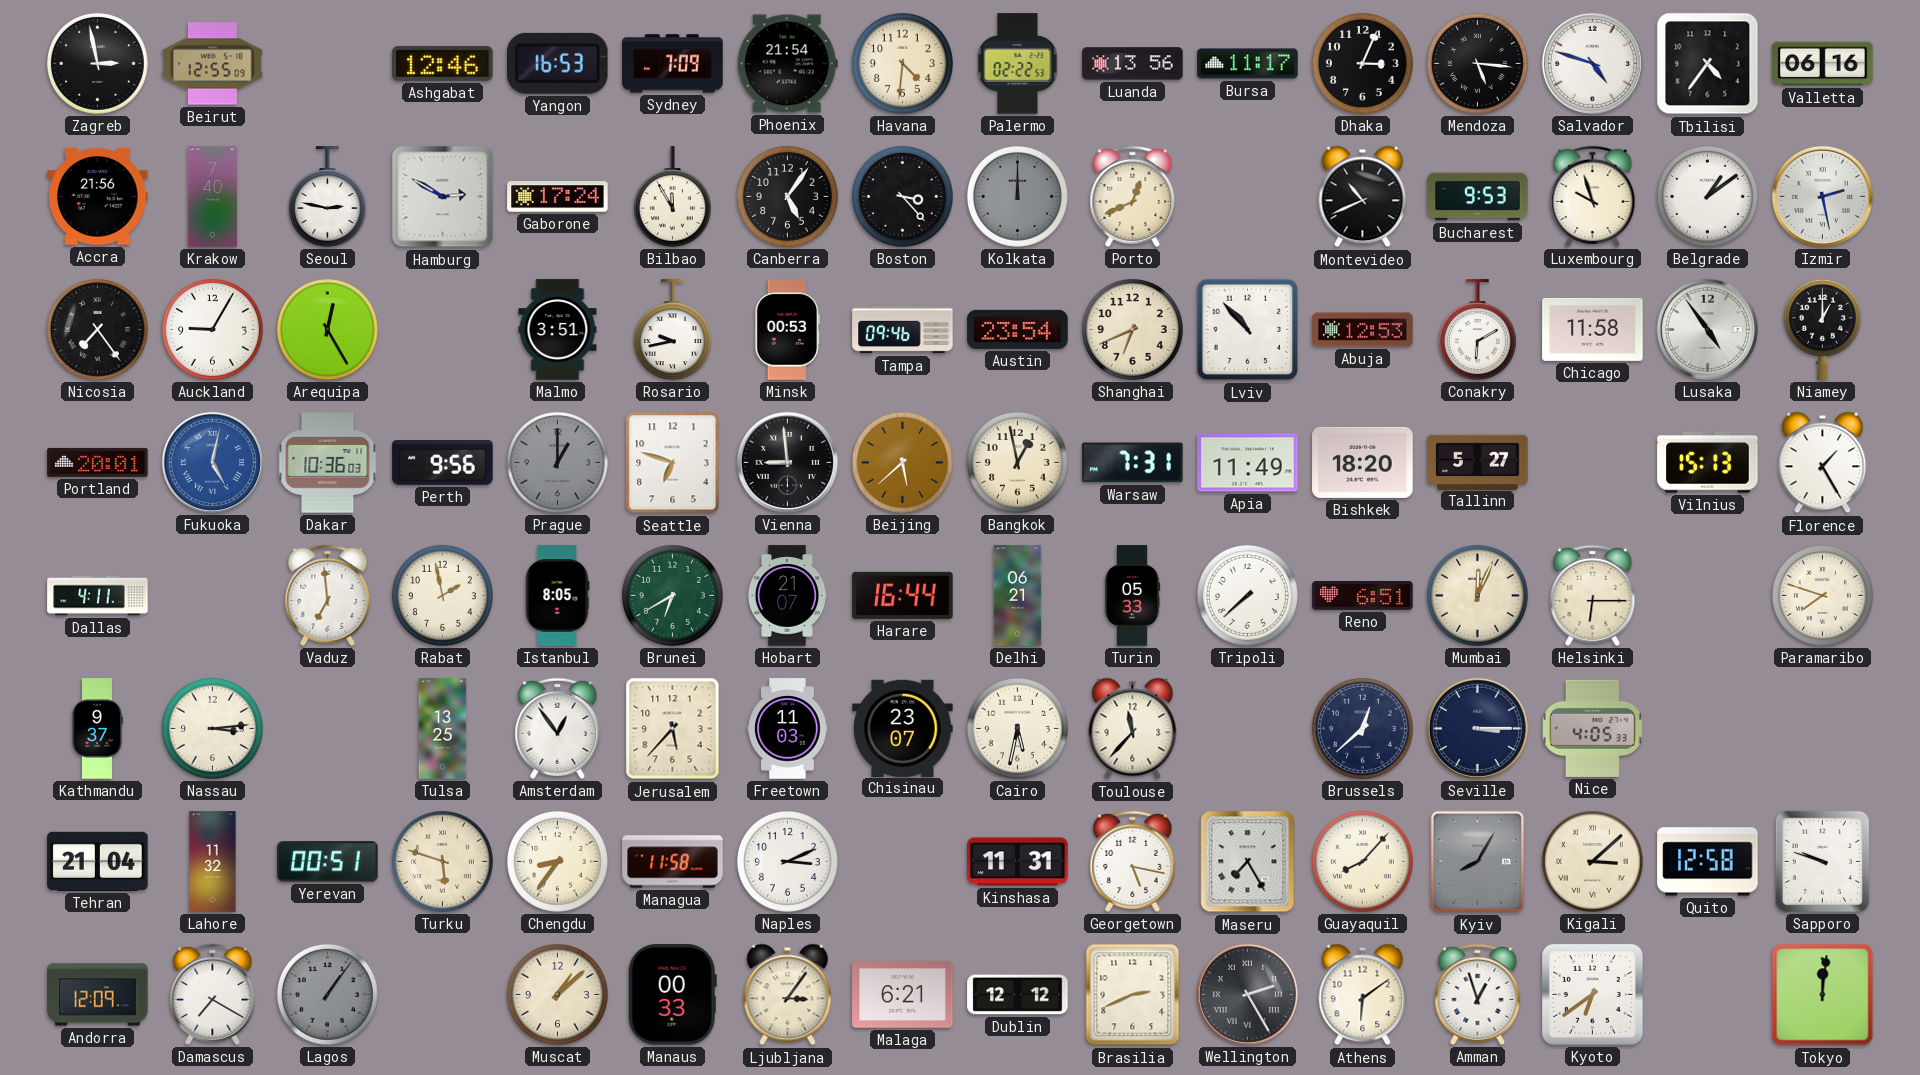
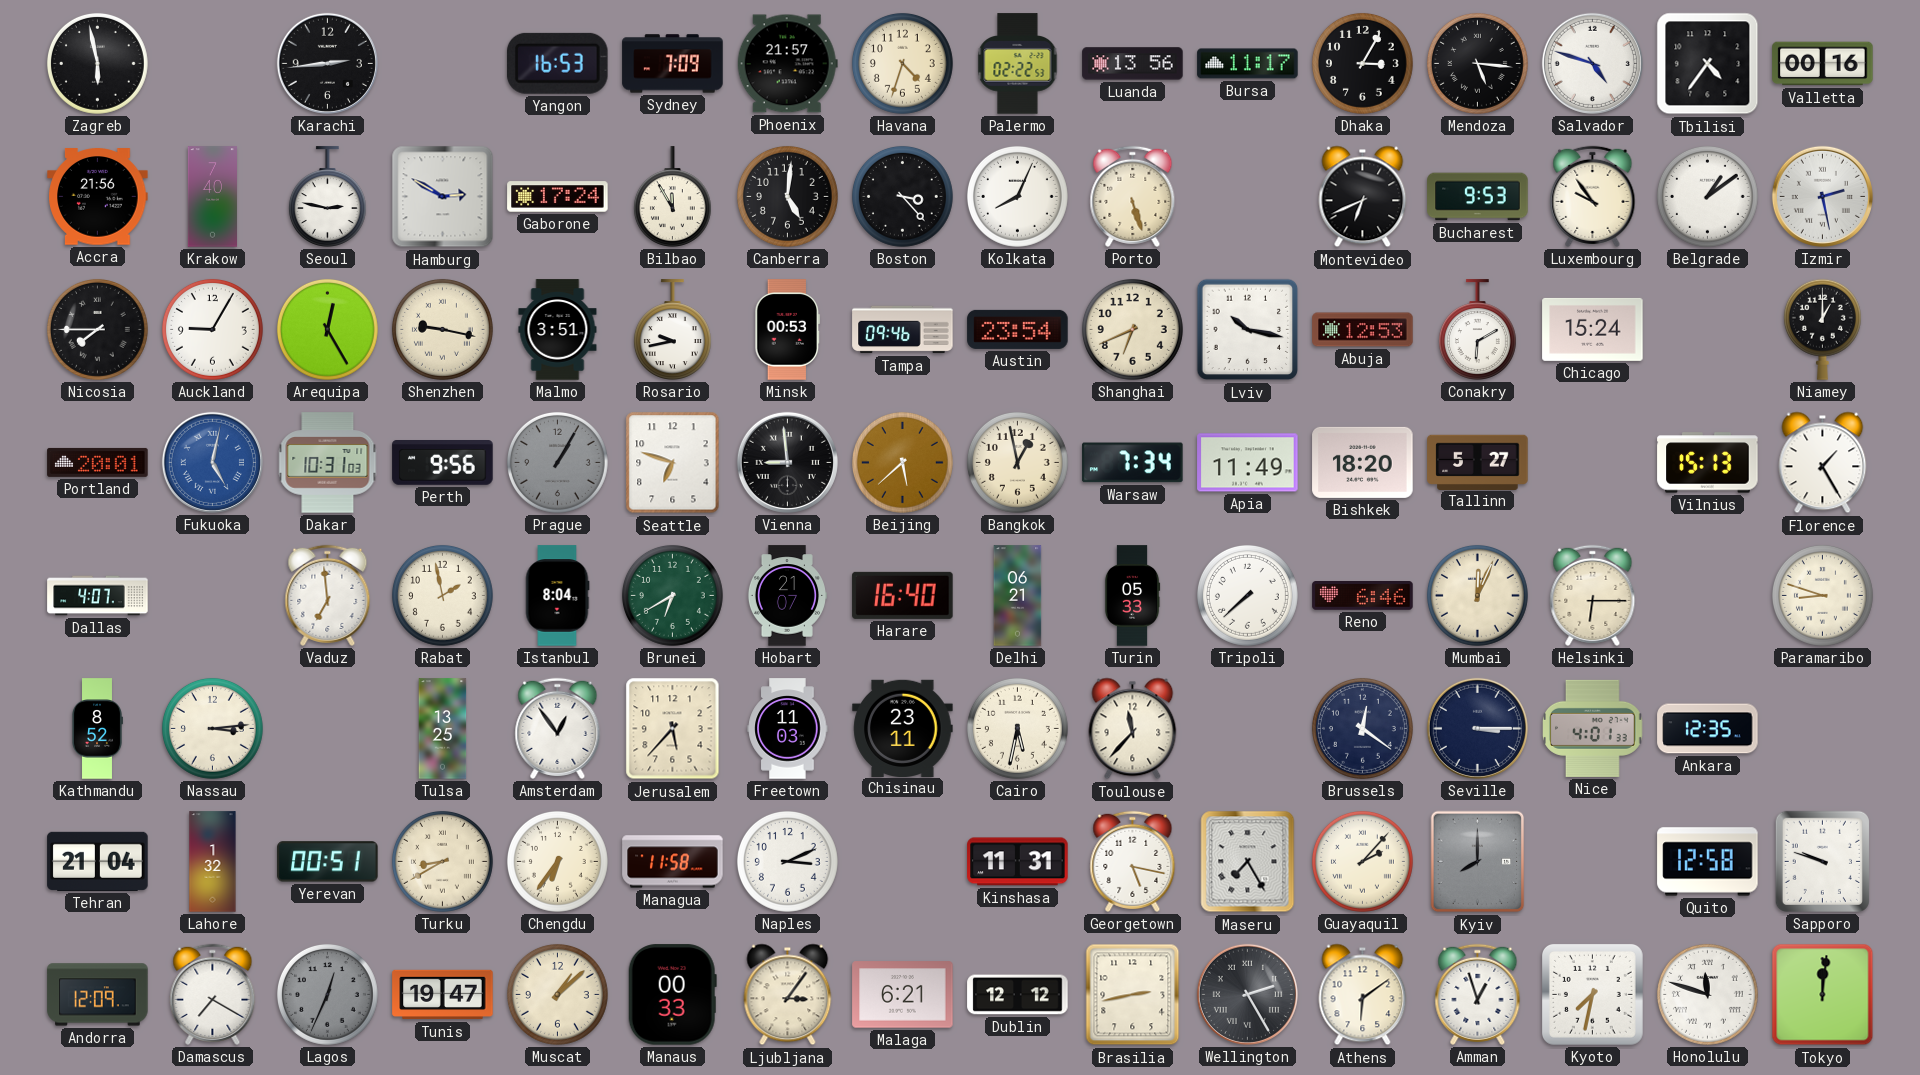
Zagreb: 2:58 -> 5:58
Beirut: 12:55 -> none
Karachi: none -> 2:44
Ashgabat: 12:46 -> none
Phoenix: 21:54 -> 21:57
Havana: 4:31 -> 4:33
Dhaka: 3:04 -> 3:05
Valletta: 06:16 -> 00:16
Canberra: 5:06 -> 5:01
Kolkata: 12:00 -> 8:04
Kolkata dial: grey -> white
Porto: 12:41 -> 5:27
Montevideo: 10:41 -> 6:41
Luxembourg: 9:57 -> 9:54
Nicosia: 7:24 -> 7:45
Shenzhen: none -> 9:17
Lviv: 10:53 -> 10:17
Chicago: 11:58 -> 15:24
Lusaka: 4:54 -> none
Dakar: 10:36 -> 10:31
Prague: 1:00 -> 1:05
Warsaw: 7:31 -> 7:34
Dallas: 4:11 -> 4:07
Istanbul: 8:05 -> 8:04
Harare: 16:44 -> 16:40
Reno: 6:51 -> 6:46
Paramaribo: 7:48 -> 8:48
Kathmandu: 9:37 -> 8:52
Chisinau: 23:07 -> 23:11
Brussels: 12:38 -> 12:21
Nice: 4:05 -> 4:01
Ankara: none -> 12:35
Lahore: 11:32 -> 1:32
Turku: 5:48 -> 8:40
Chengdu: 8:36 -> 6:36
Guayaquil: 8:07 -> 2:07
Kyiv: 8:05 -> 8:00
Kigali: 3:08 -> none
Lagos: 1:06 -> 12:34
Tunis: none -> 19:47
Brasilia: 2:41 -> 2:43
Kyoto: 6:39 -> 7:32
Honolulu: none -> 11:48
